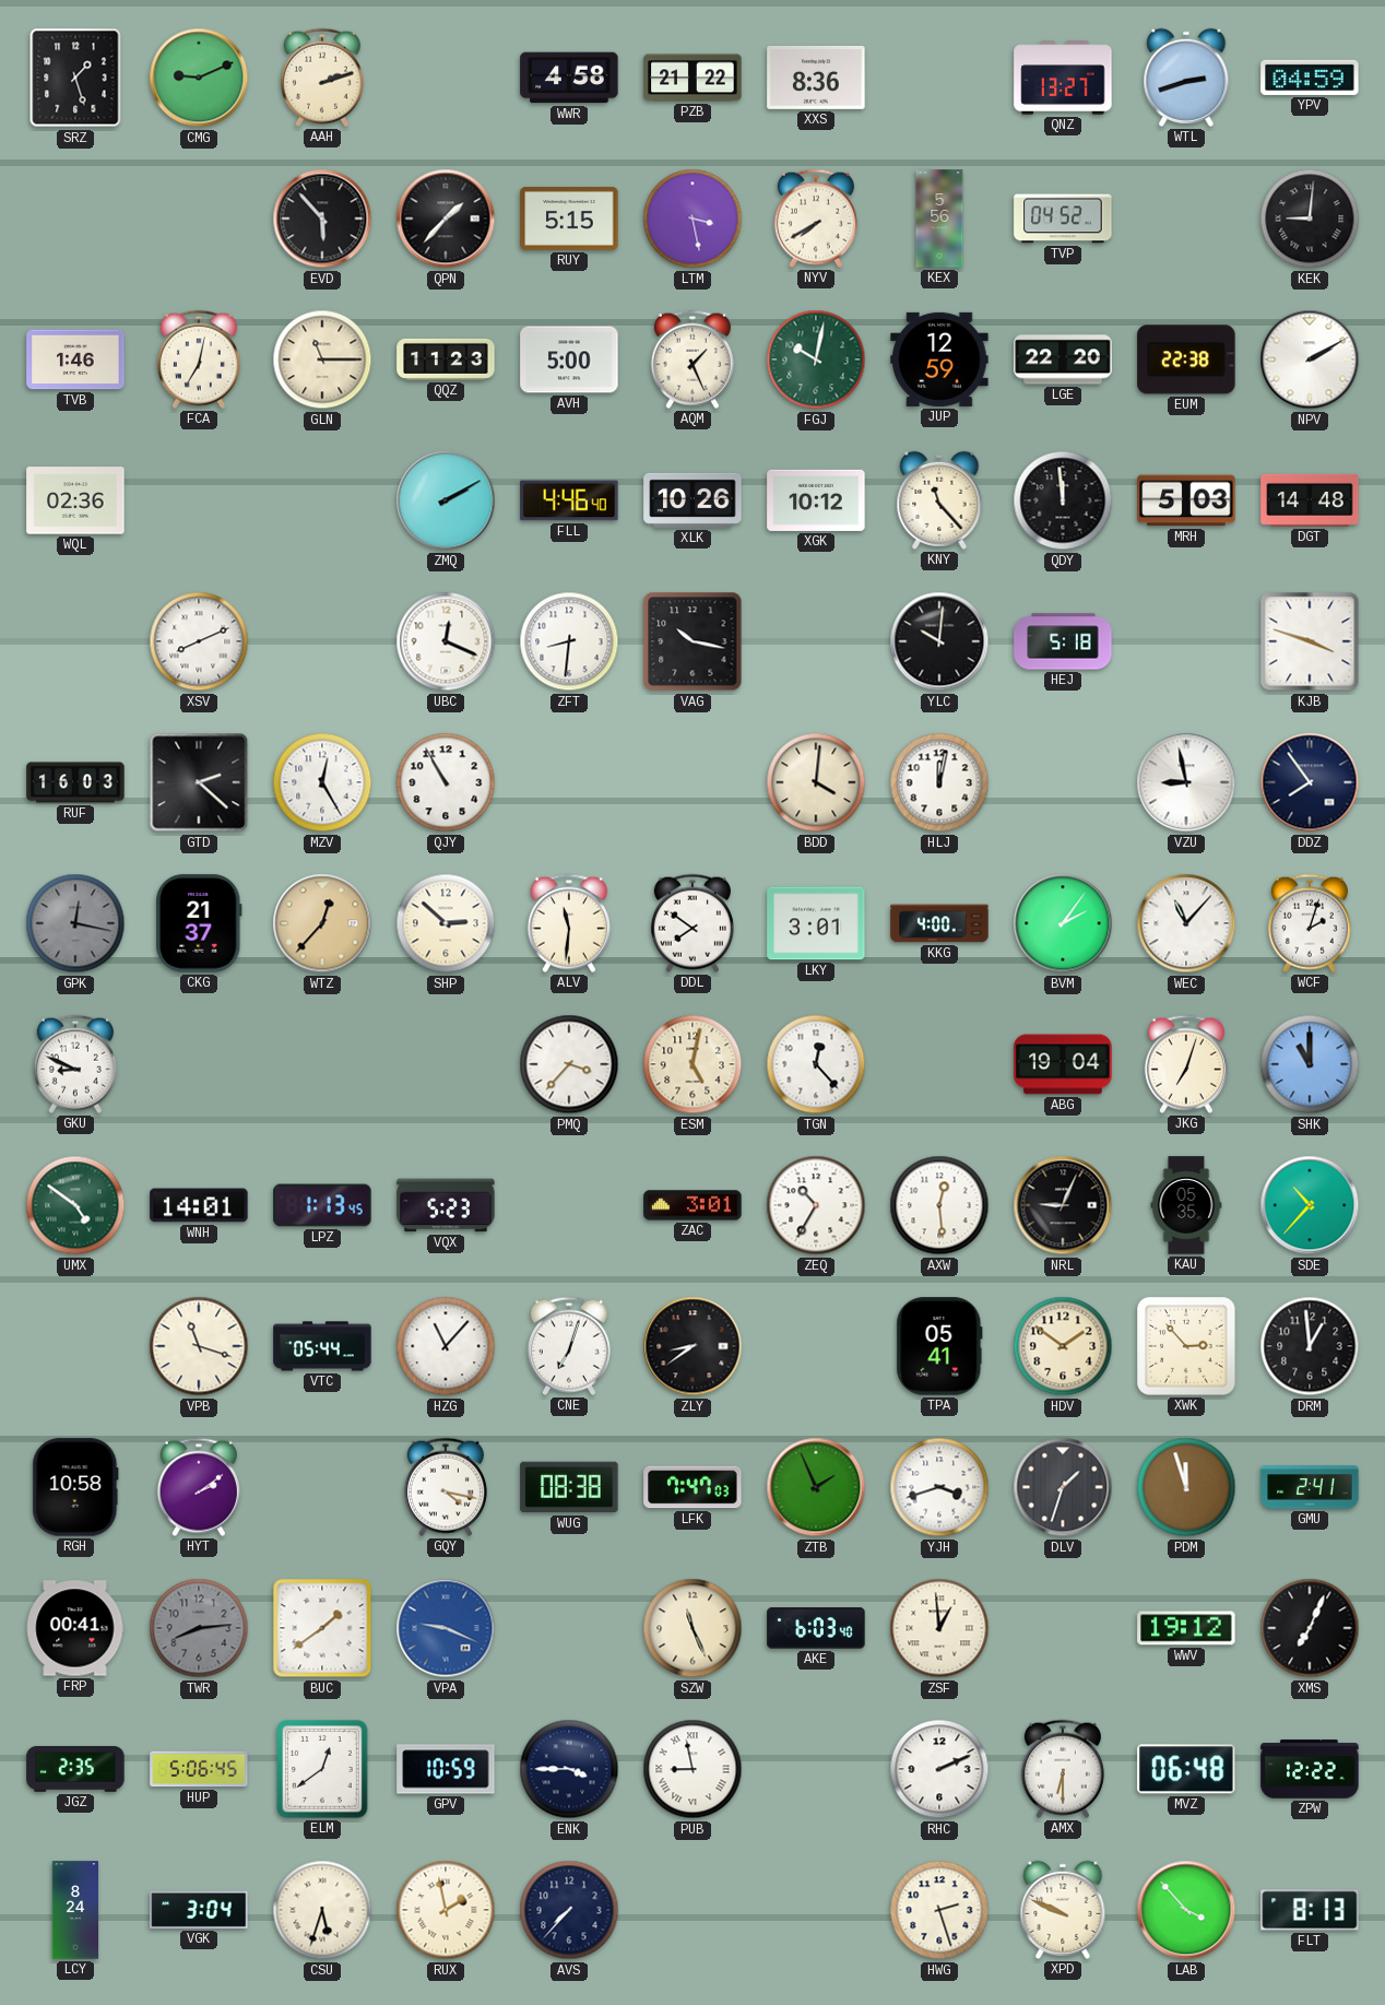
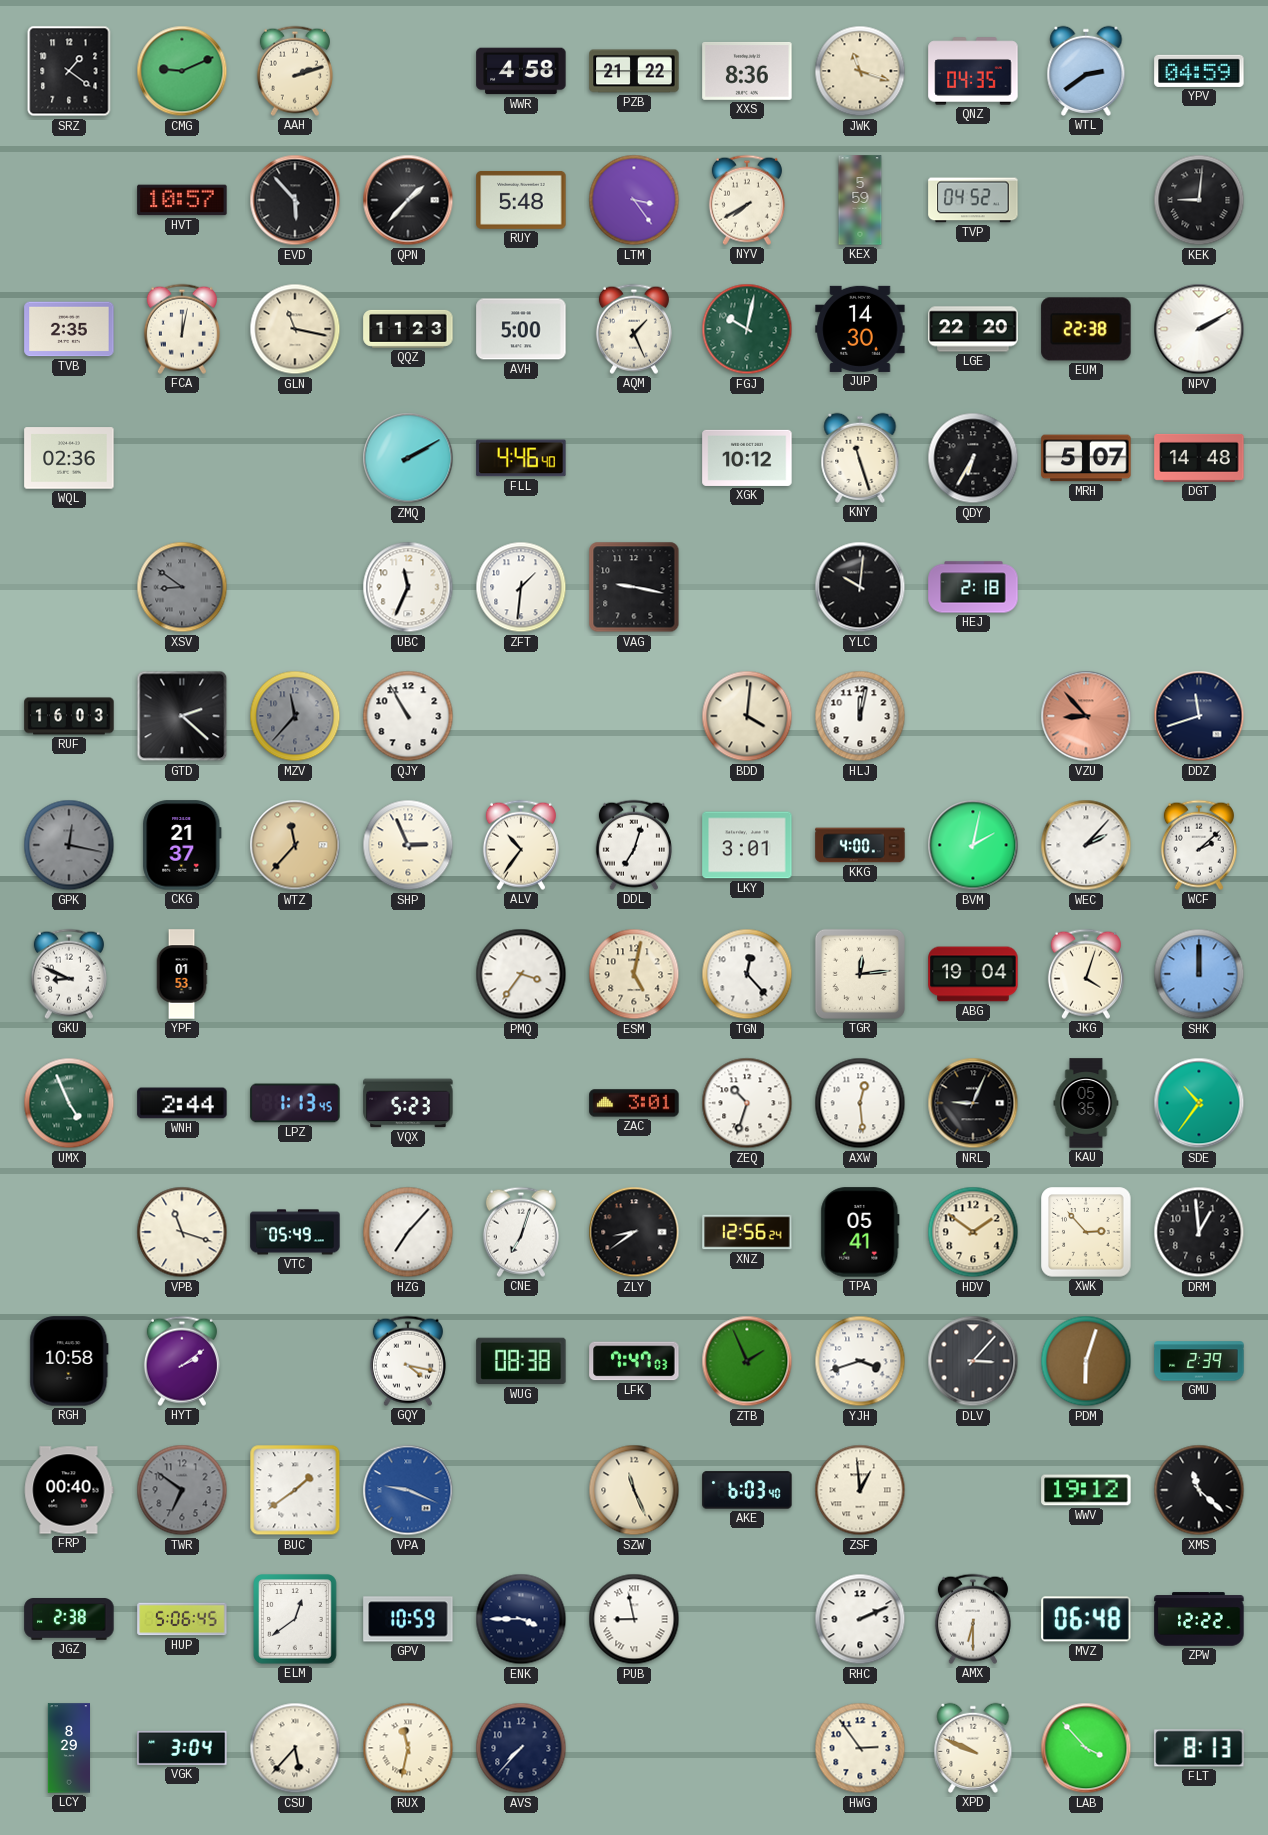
SRZ: 1:27 -> 1:21
JWK: none -> 11:18
QNZ: 13:27 -> 04:35
WTL: 2:42 -> 2:39
HVT: none -> 10:57
RUY: 5:15 -> 5:48
LTM: 3:28 -> 3:24
KEX: 5:56 -> 5:59
TVB: 1:46 -> 2:35
FCA: 7:02 -> 12:02
GLN: 11:15 -> 11:17
JUP: 12:59 -> 14:30
XLK: 10:26 -> none
KNY: 11:23 -> 11:27
QDY: 11:59 -> 6:35
MRH: 5:03 -> 5:07
XSV: 8:11 -> 8:51
XSV dial: white -> grey
UBC: 12:19 -> 11:34
ZFT: 8:31 -> 1:31
VAG: 10:17 -> 9:17
HEJ: 5:18 -> 2:18
KJB: 3:48 -> none
MZV: 12:25 -> 11:37
MZV dial: white -> grey
VZU: 8:58 -> 8:53
VZU dial: white -> salmon
DDZ: 7:54 -> 11:42
WTZ: 12:37 -> 11:37
SHP: 2:52 -> 2:56
ALV: 11:31 -> 10:36
DDL: 7:51 -> 7:03
BVM: 2:06 -> 2:02
WEC: 11:07 -> 2:07
WCF: 2:03 -> 2:08
YPF: none -> 01:53
PMQ: 3:37 -> 3:36
TGR: none -> 12:14
JKG: 7:03 -> 4:03
SHK: 11:00 -> 12:00
UMX: 4:51 -> 4:56
WNH: 14:01 -> 2:44
ZEQ: 10:35 -> 10:33
SDE: 10:37 -> 10:36
VTC: 05:44 -> 05:49
HZG: 11:07 -> 7:07
XNZ: none -> 12:56
DLV: 1:33 -> 3:07
PDM: 11:57 -> 6:03
GMU: 2:41 -> 2:39
FRP: 00:41 -> 00:40
TWR: 8:14 -> 6:51
XMS: 7:04 -> 11:22
JGZ: 2:35 -> 2:38
LCY: 8:24 -> 8:29
CSU: 5:33 -> 5:37
RUX: 1:58 -> 11:32
HWG: 2:27 -> 2:54
